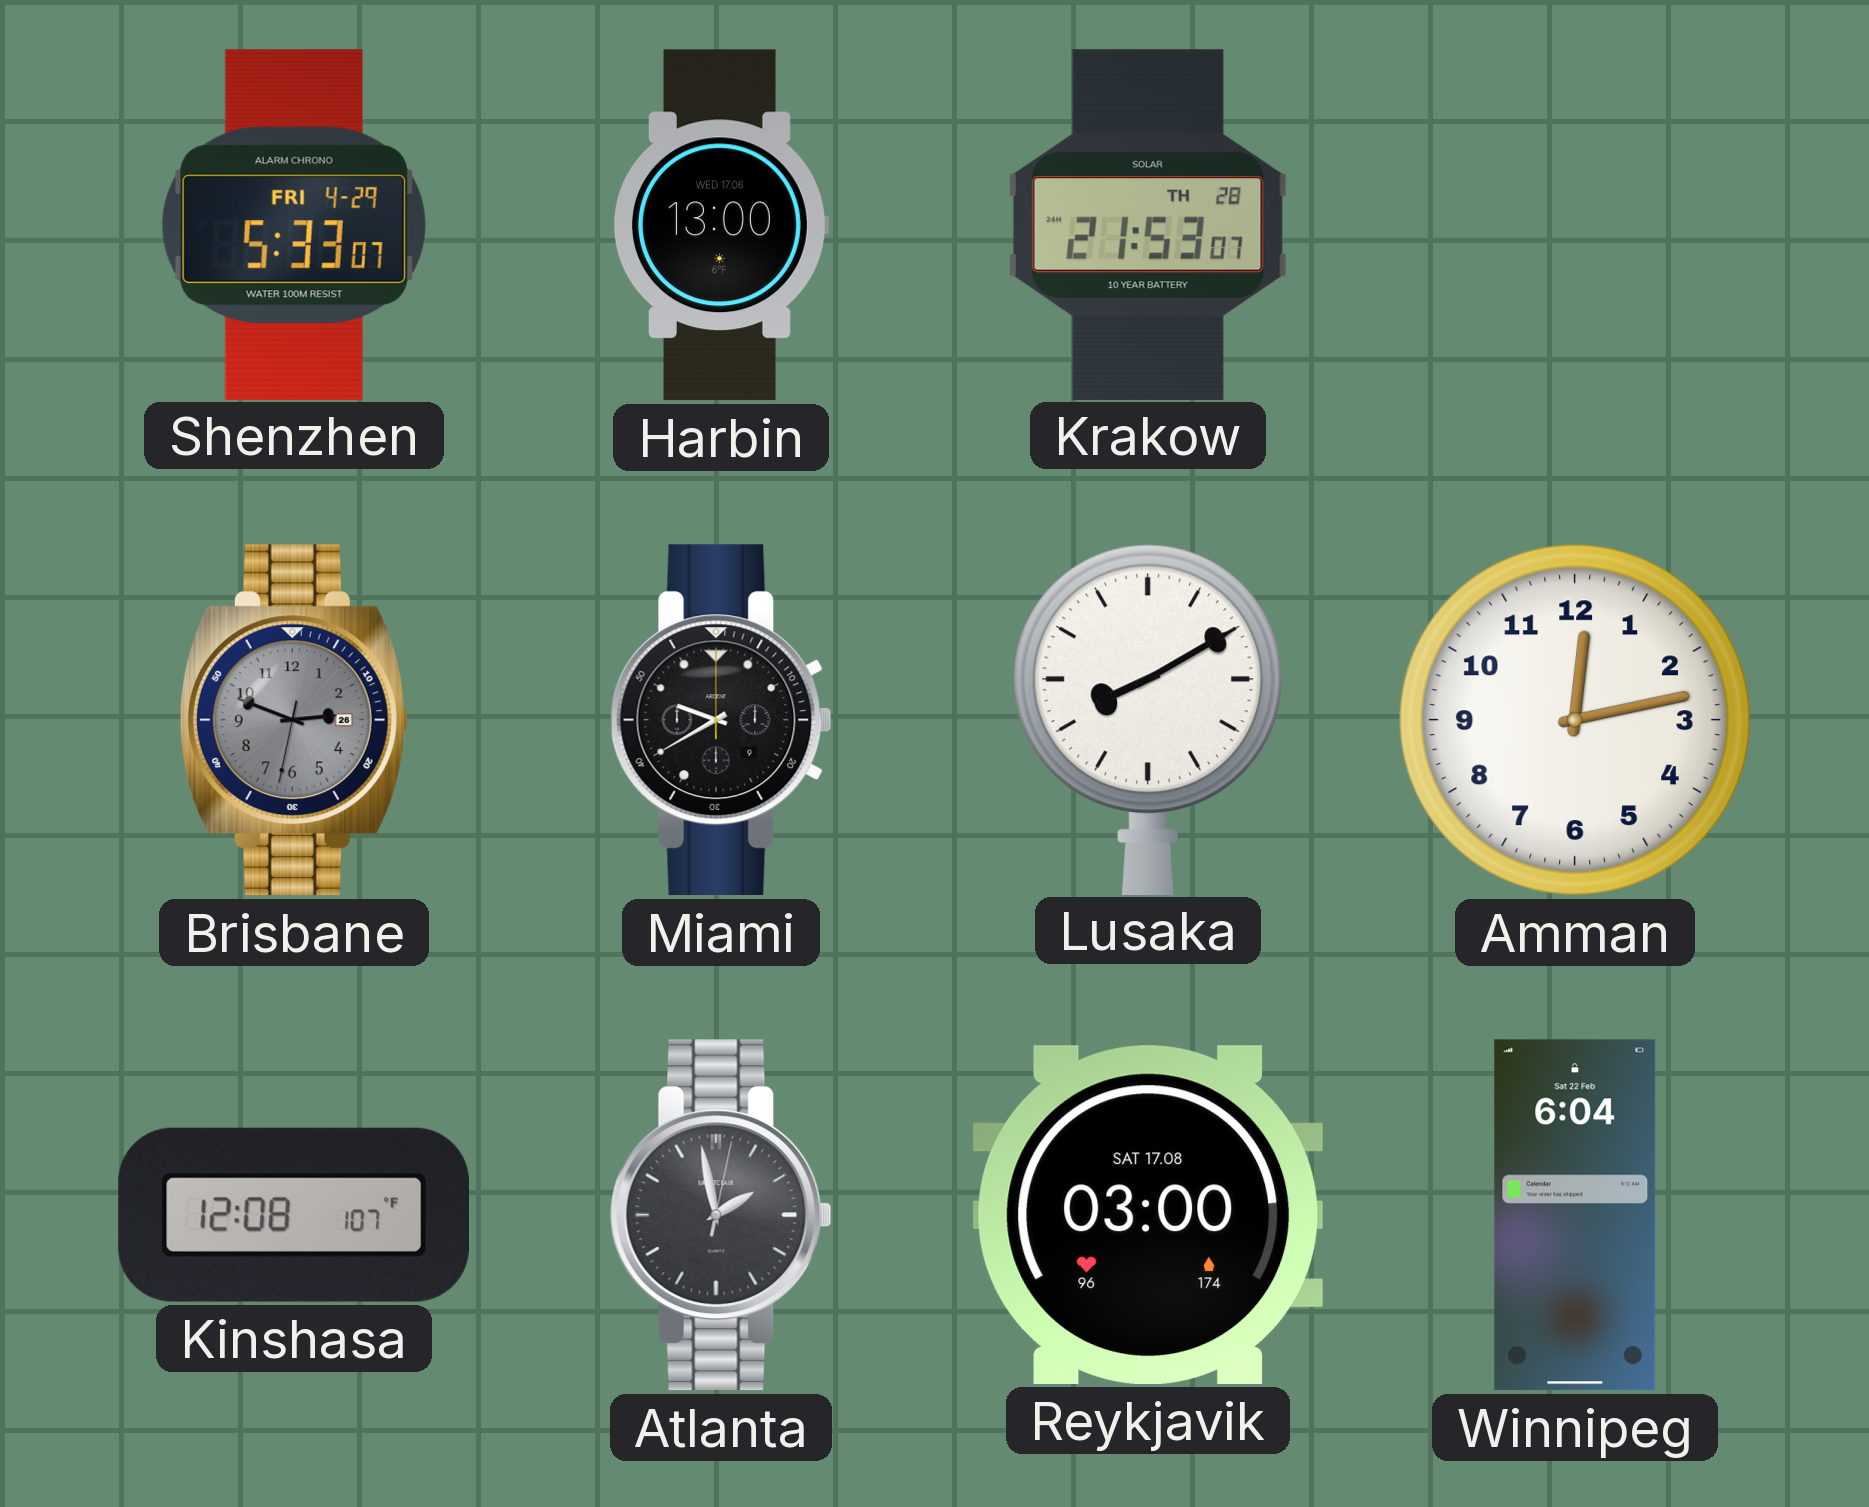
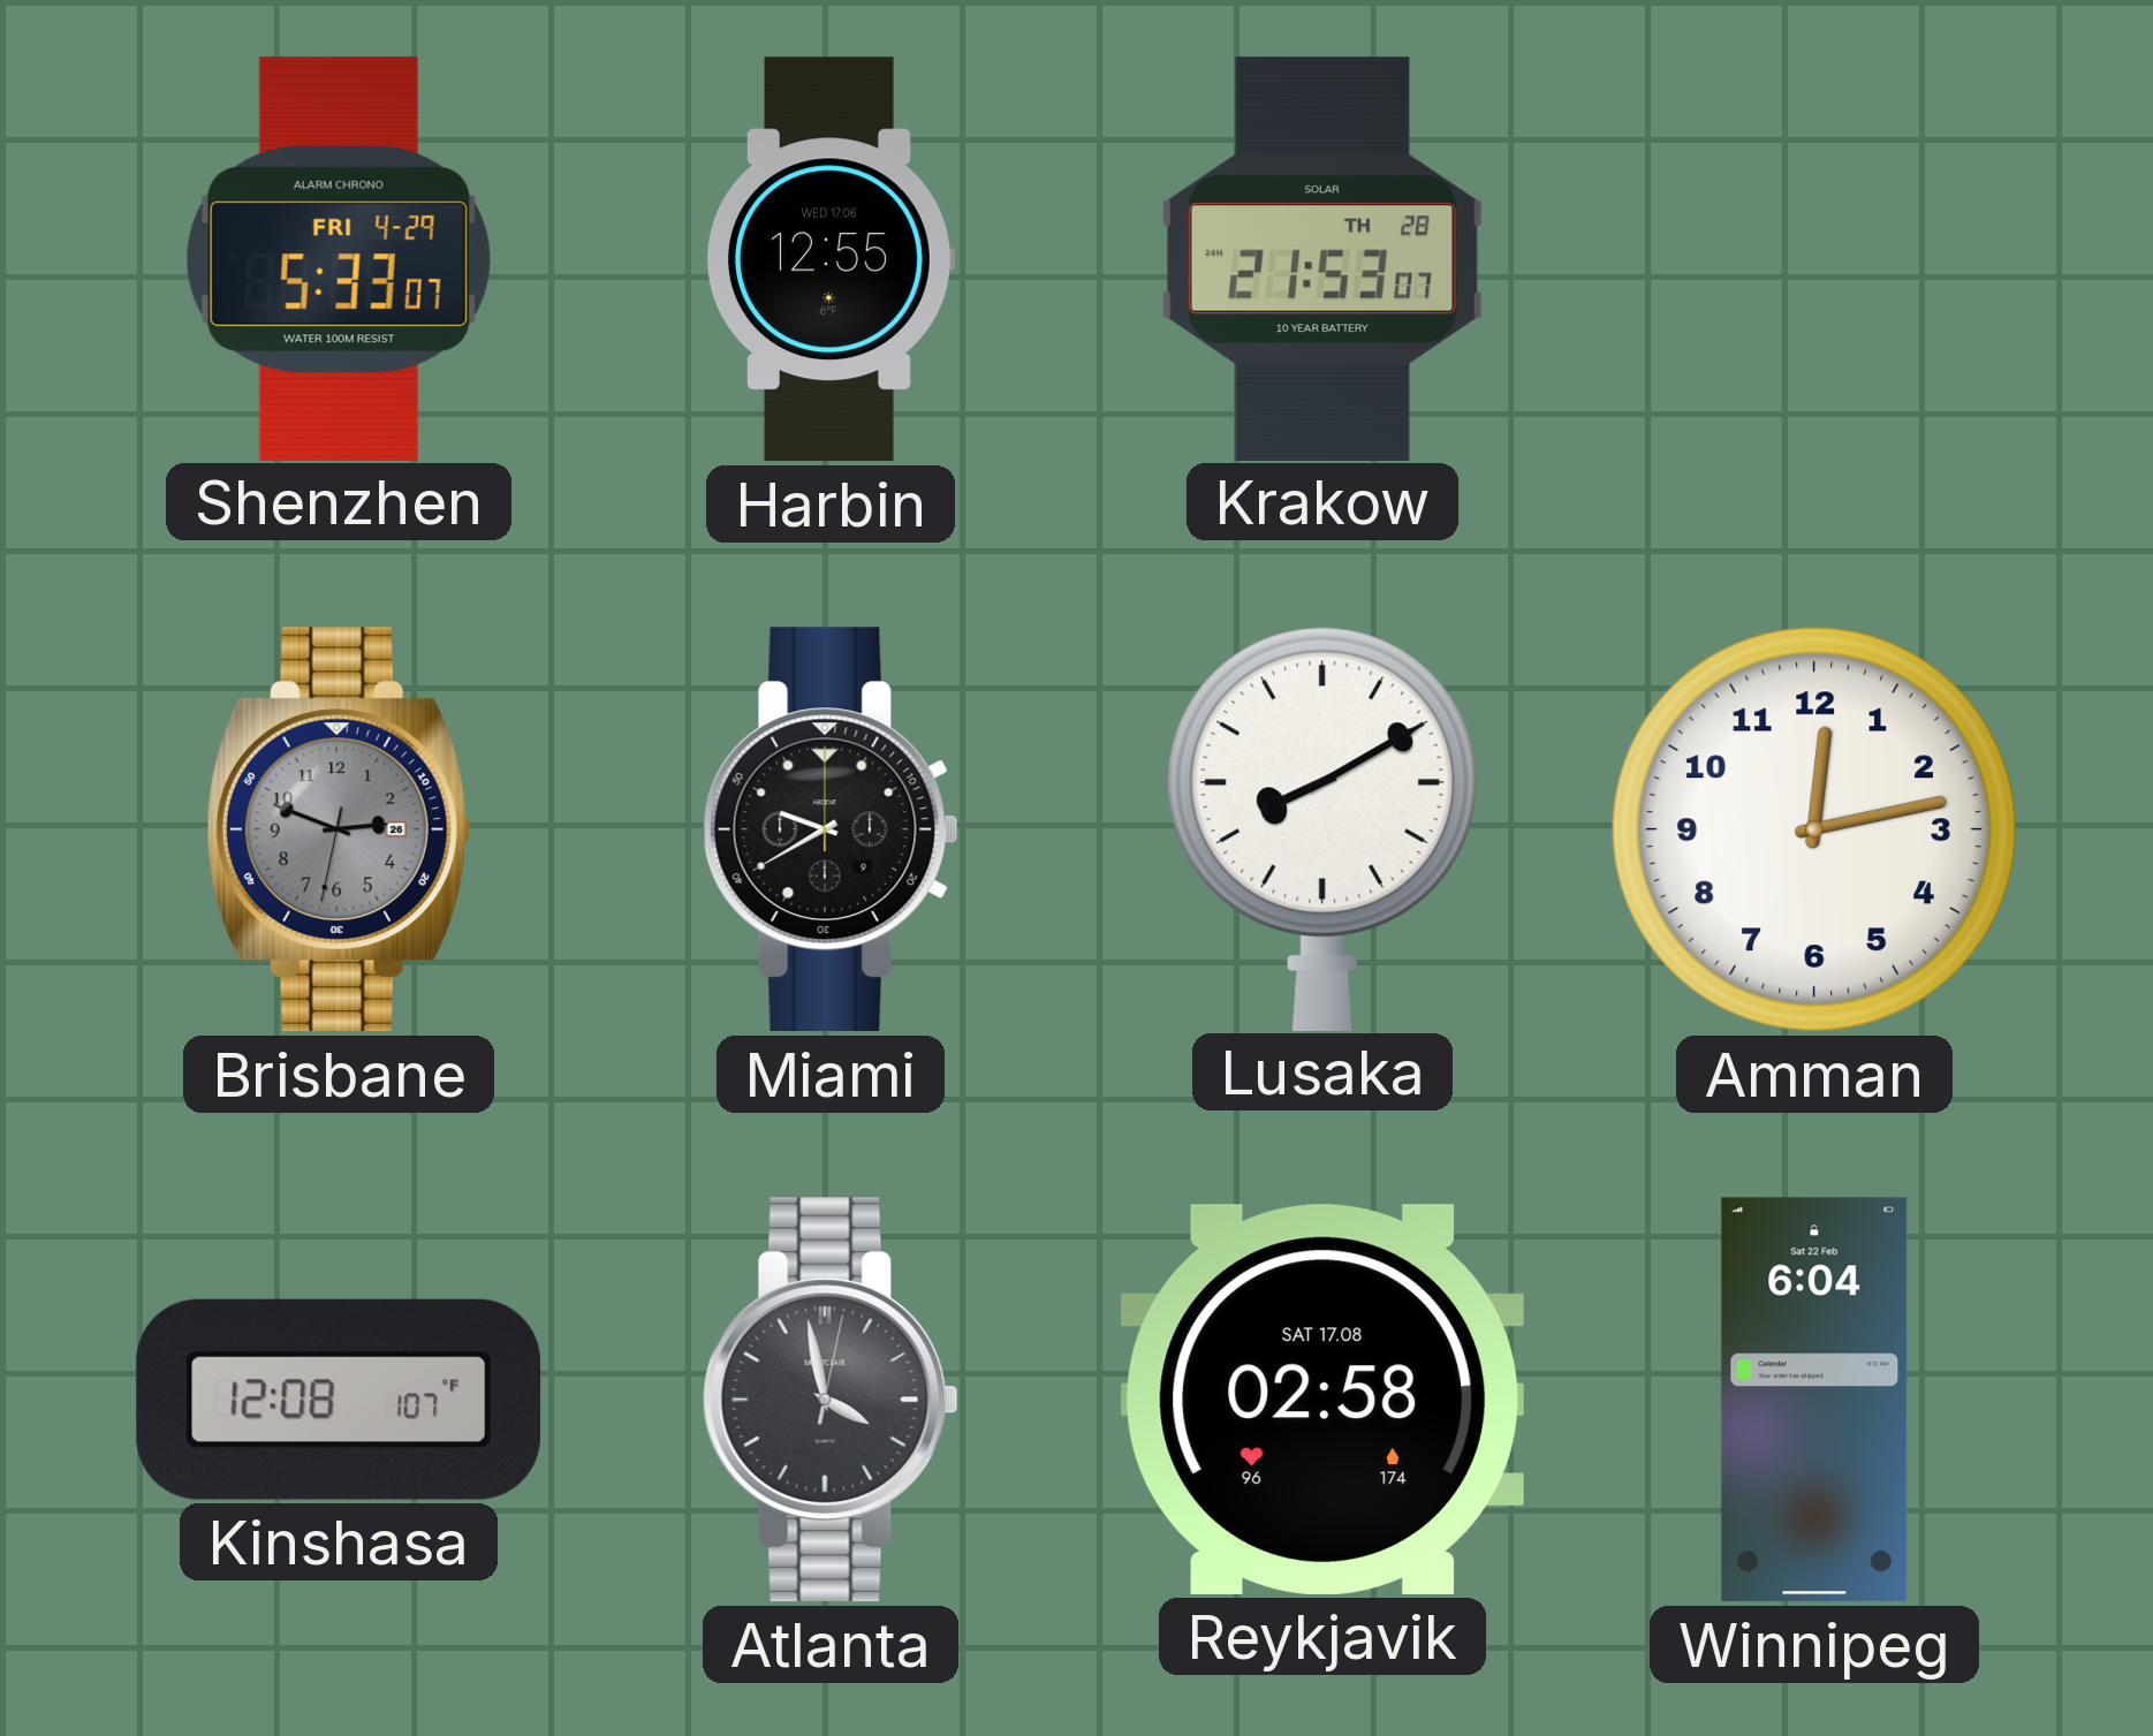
Harbin: 13:00 -> 12:55
Atlanta: 1:58 -> 3:58
Reykjavik: 03:00 -> 02:58
